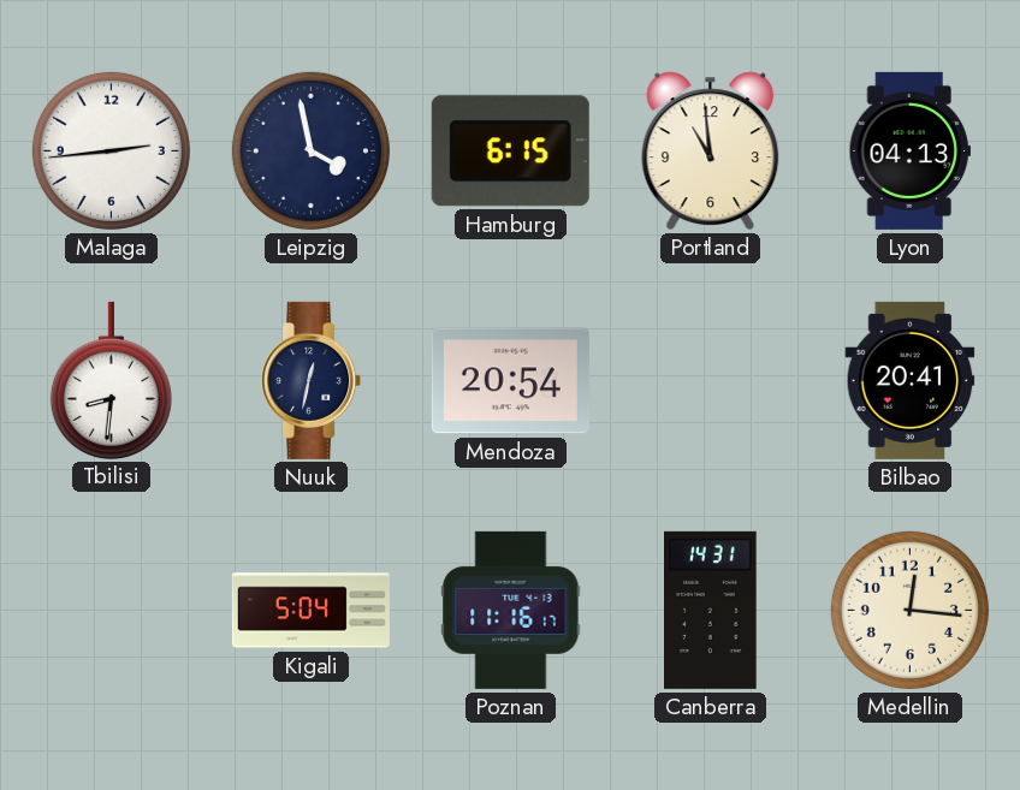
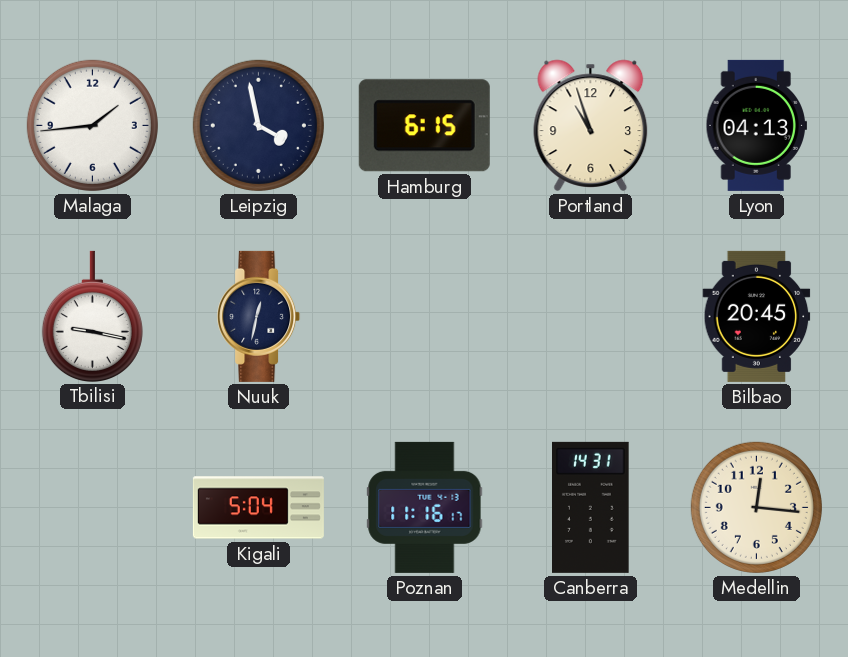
Malaga: 2:44 -> 1:44
Portland: 10:59 -> 10:57
Tbilisi: 8:31 -> 9:17
Mendoza: 20:54 -> none
Bilbao: 20:41 -> 20:45
